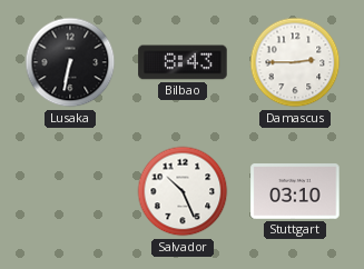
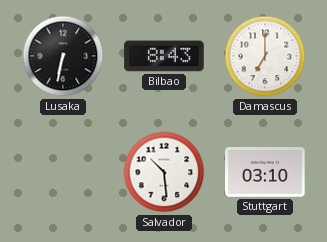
Damascus: 2:45 -> 7:00
Salvador: 10:26 -> 10:29
